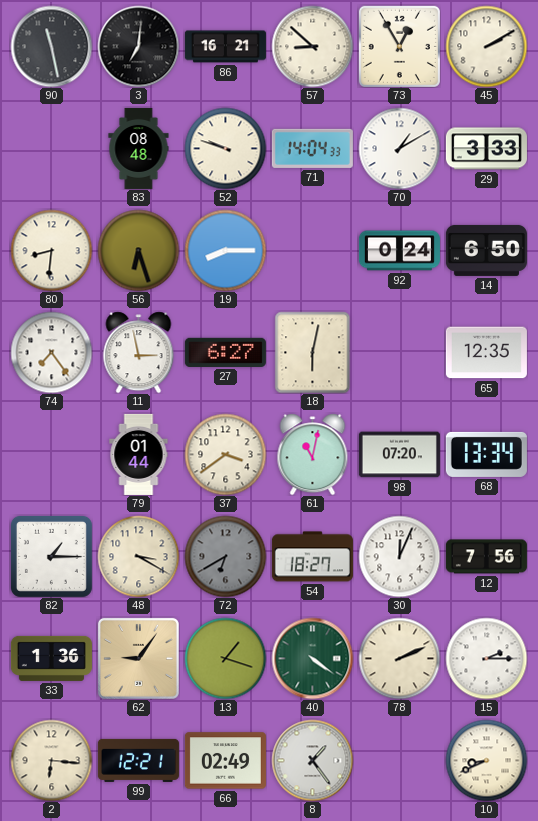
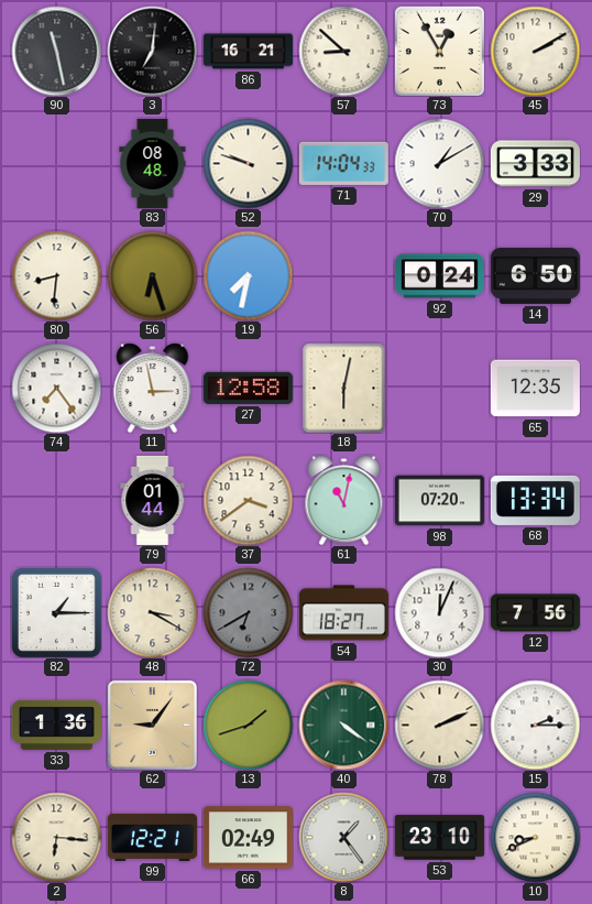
19: 8:15 -> 7:32
27: 6:27 -> 12:58
13: 1:18 -> 1:42
53: none -> 23:10
